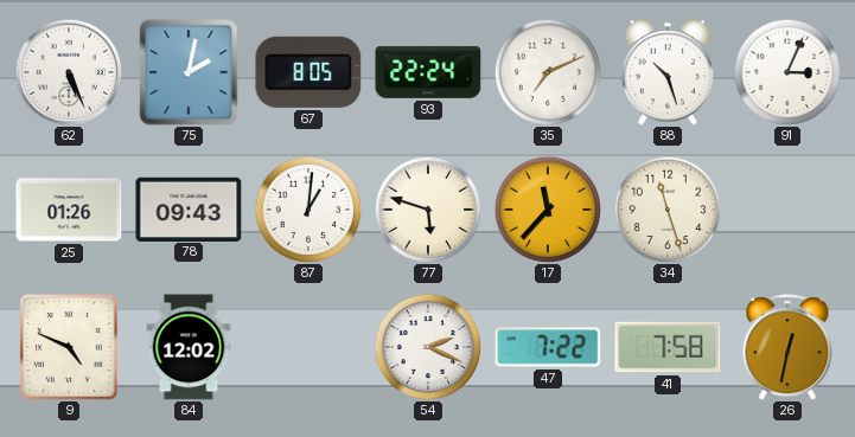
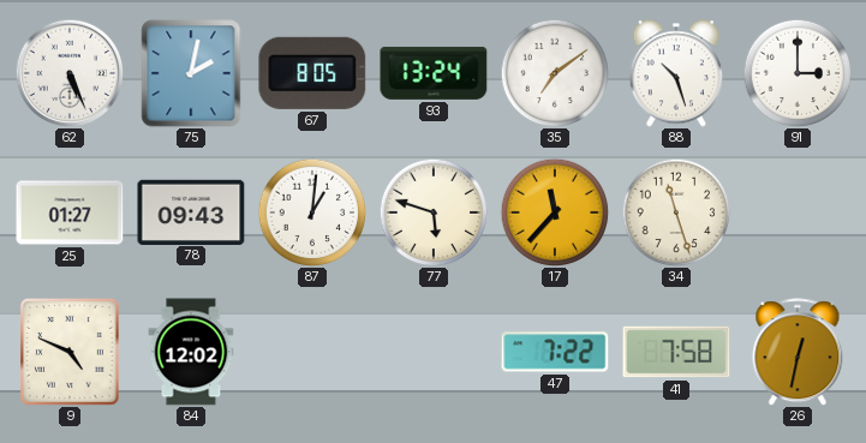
93: 22:24 -> 13:24
35: 7:11 -> 7:09
91: 3:04 -> 3:00
25: 01:26 -> 01:27
54: 2:19 -> none
